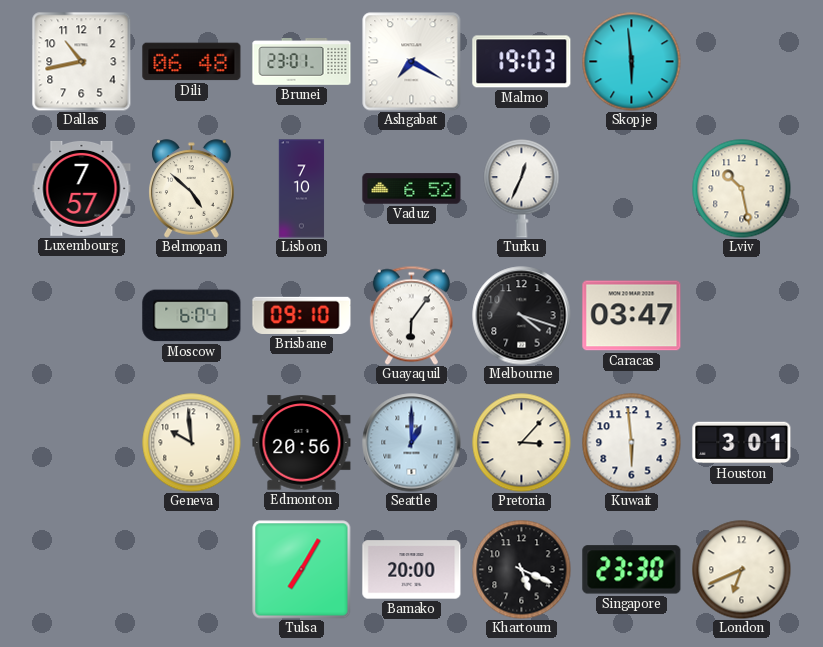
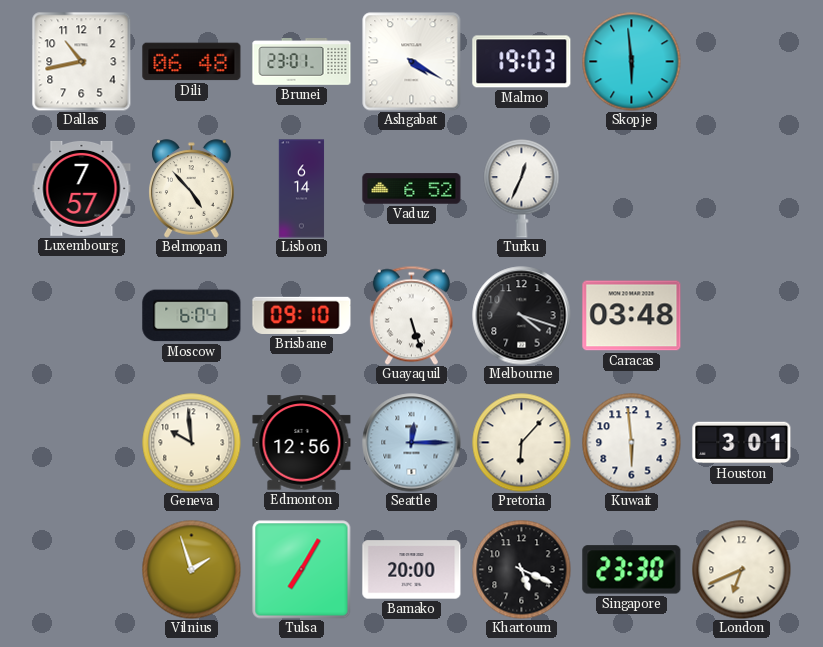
Ashgabat: 7:20 -> 4:20
Belmopan: 4:52 -> 4:53
Lisbon: 7:10 -> 6:14
Lviv: 10:28 -> none
Guayaquil: 6:06 -> 5:27
Caracas: 03:47 -> 03:48
Edmonton: 20:56 -> 12:56
Seattle: 1:00 -> 12:15
Pretoria: 3:07 -> 6:07
Vilnius: none -> 1:57
